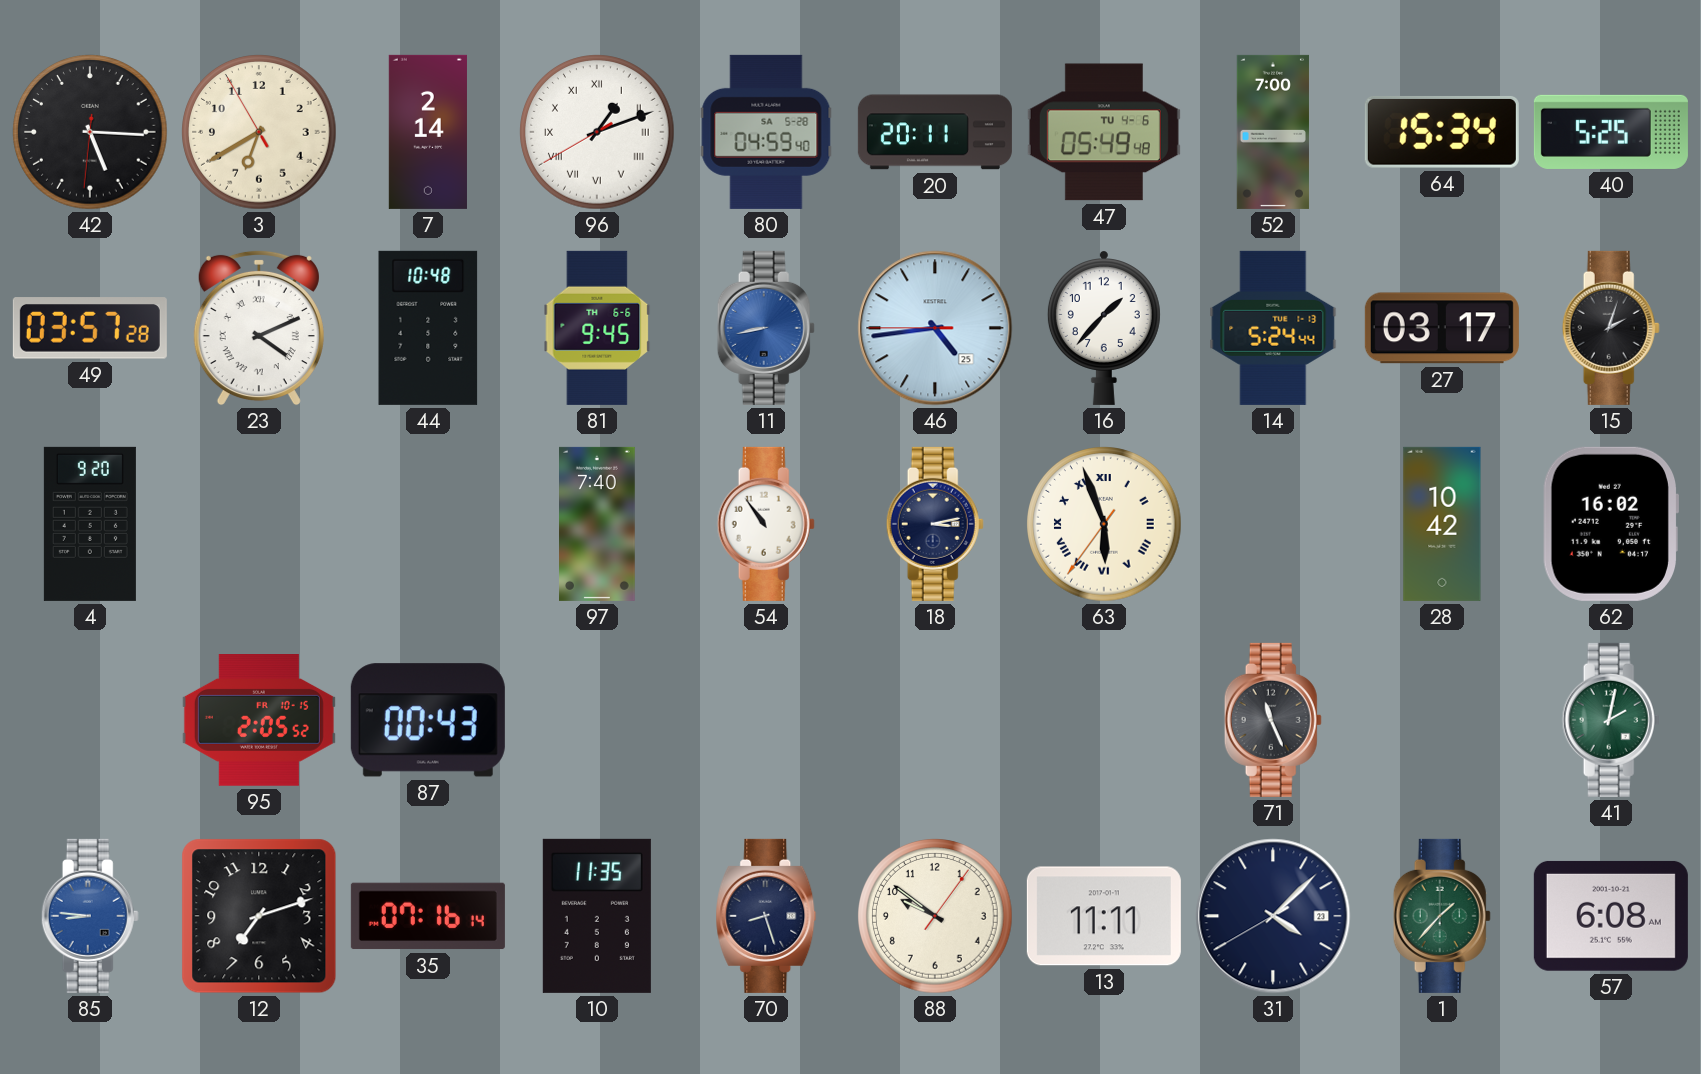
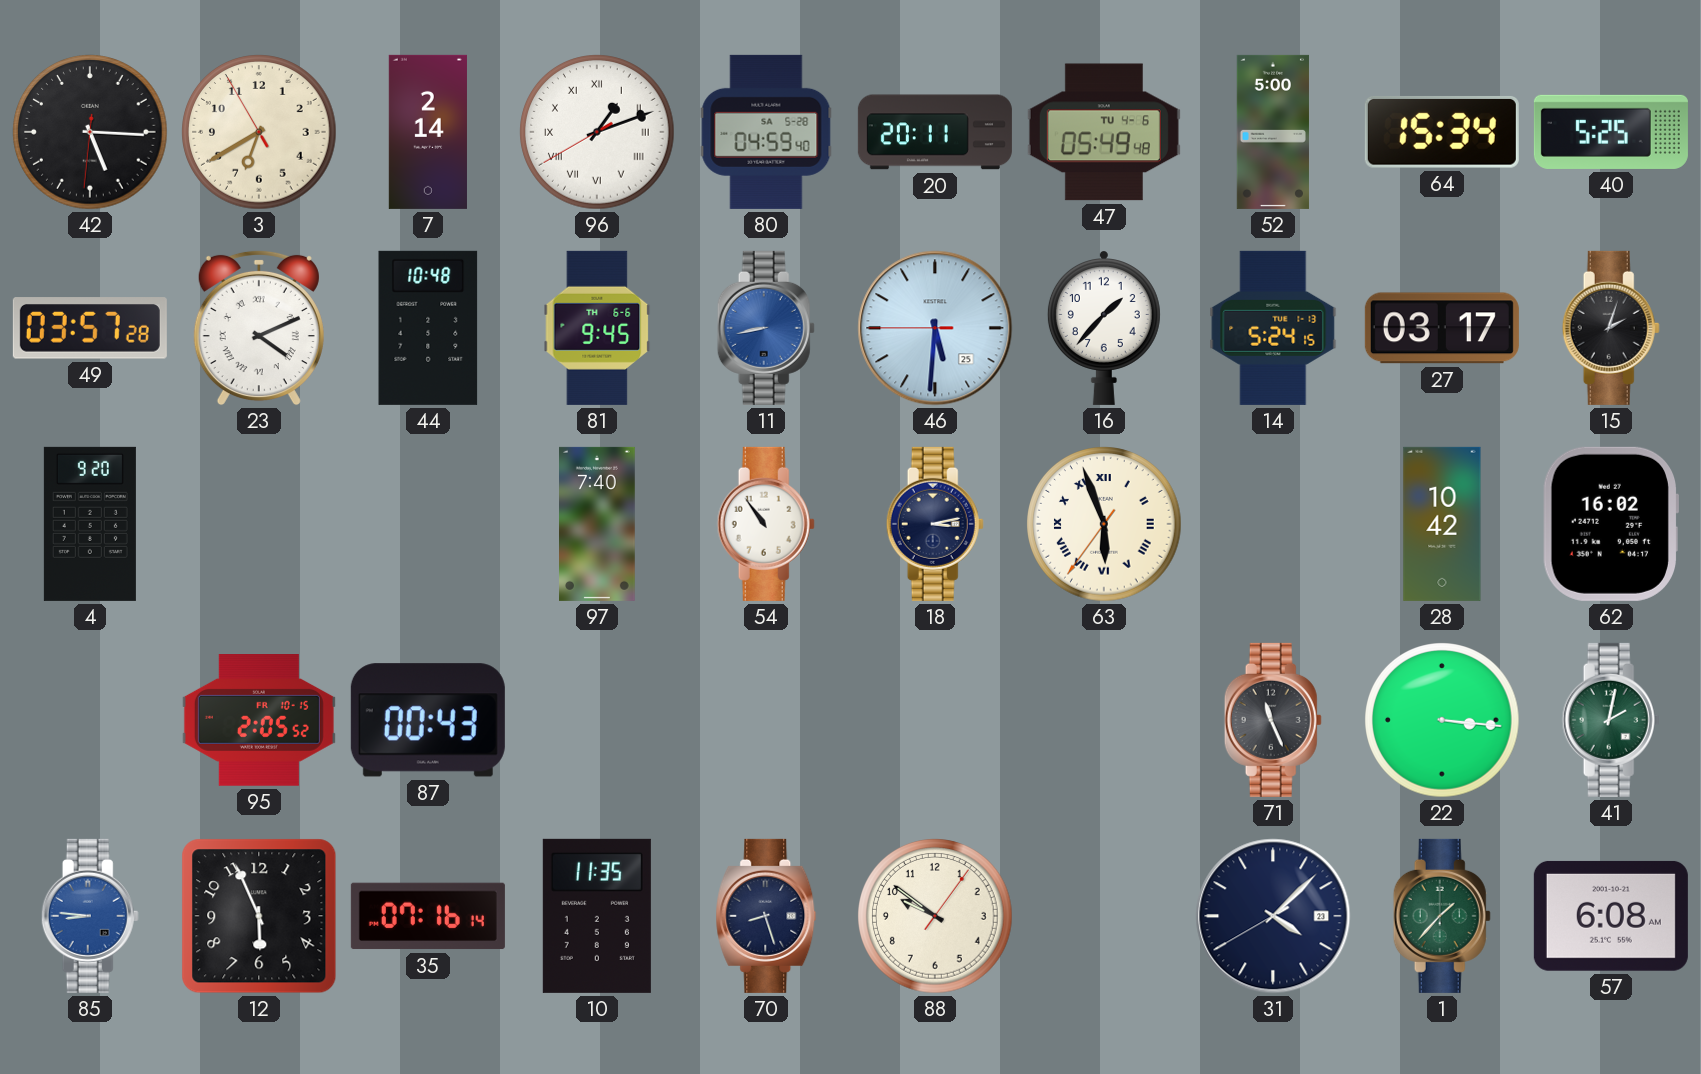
52: 7:00 -> 5:00
46: 4:43 -> 5:30
14: 5:24:44 -> 5:24:15
22: none -> 3:16
12: 7:12 -> 5:56
13: 11:11 -> none
